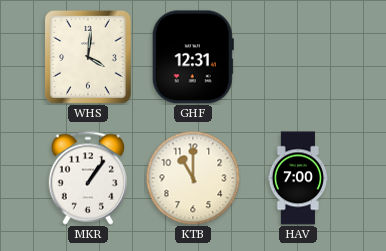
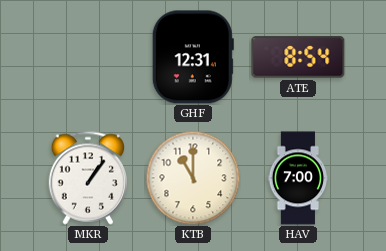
WHS: 4:01 -> none
ATE: none -> 8:54
